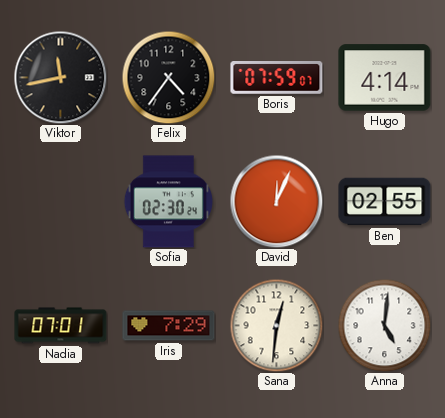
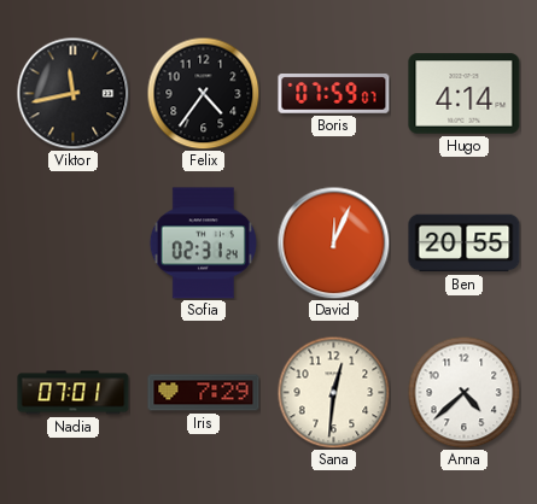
Sofia: 02:30 -> 02:31
Ben: 02:55 -> 20:55
Anna: 5:01 -> 4:38
